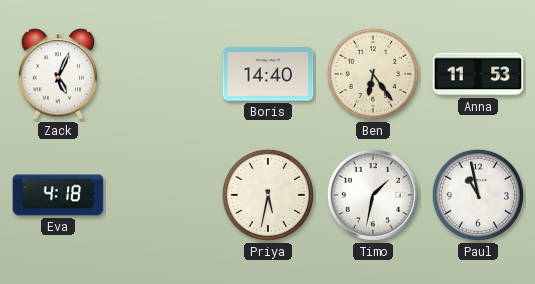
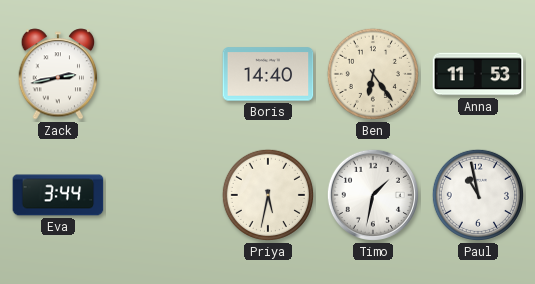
Zack: 5:04 -> 2:43
Eva: 4:18 -> 3:44
